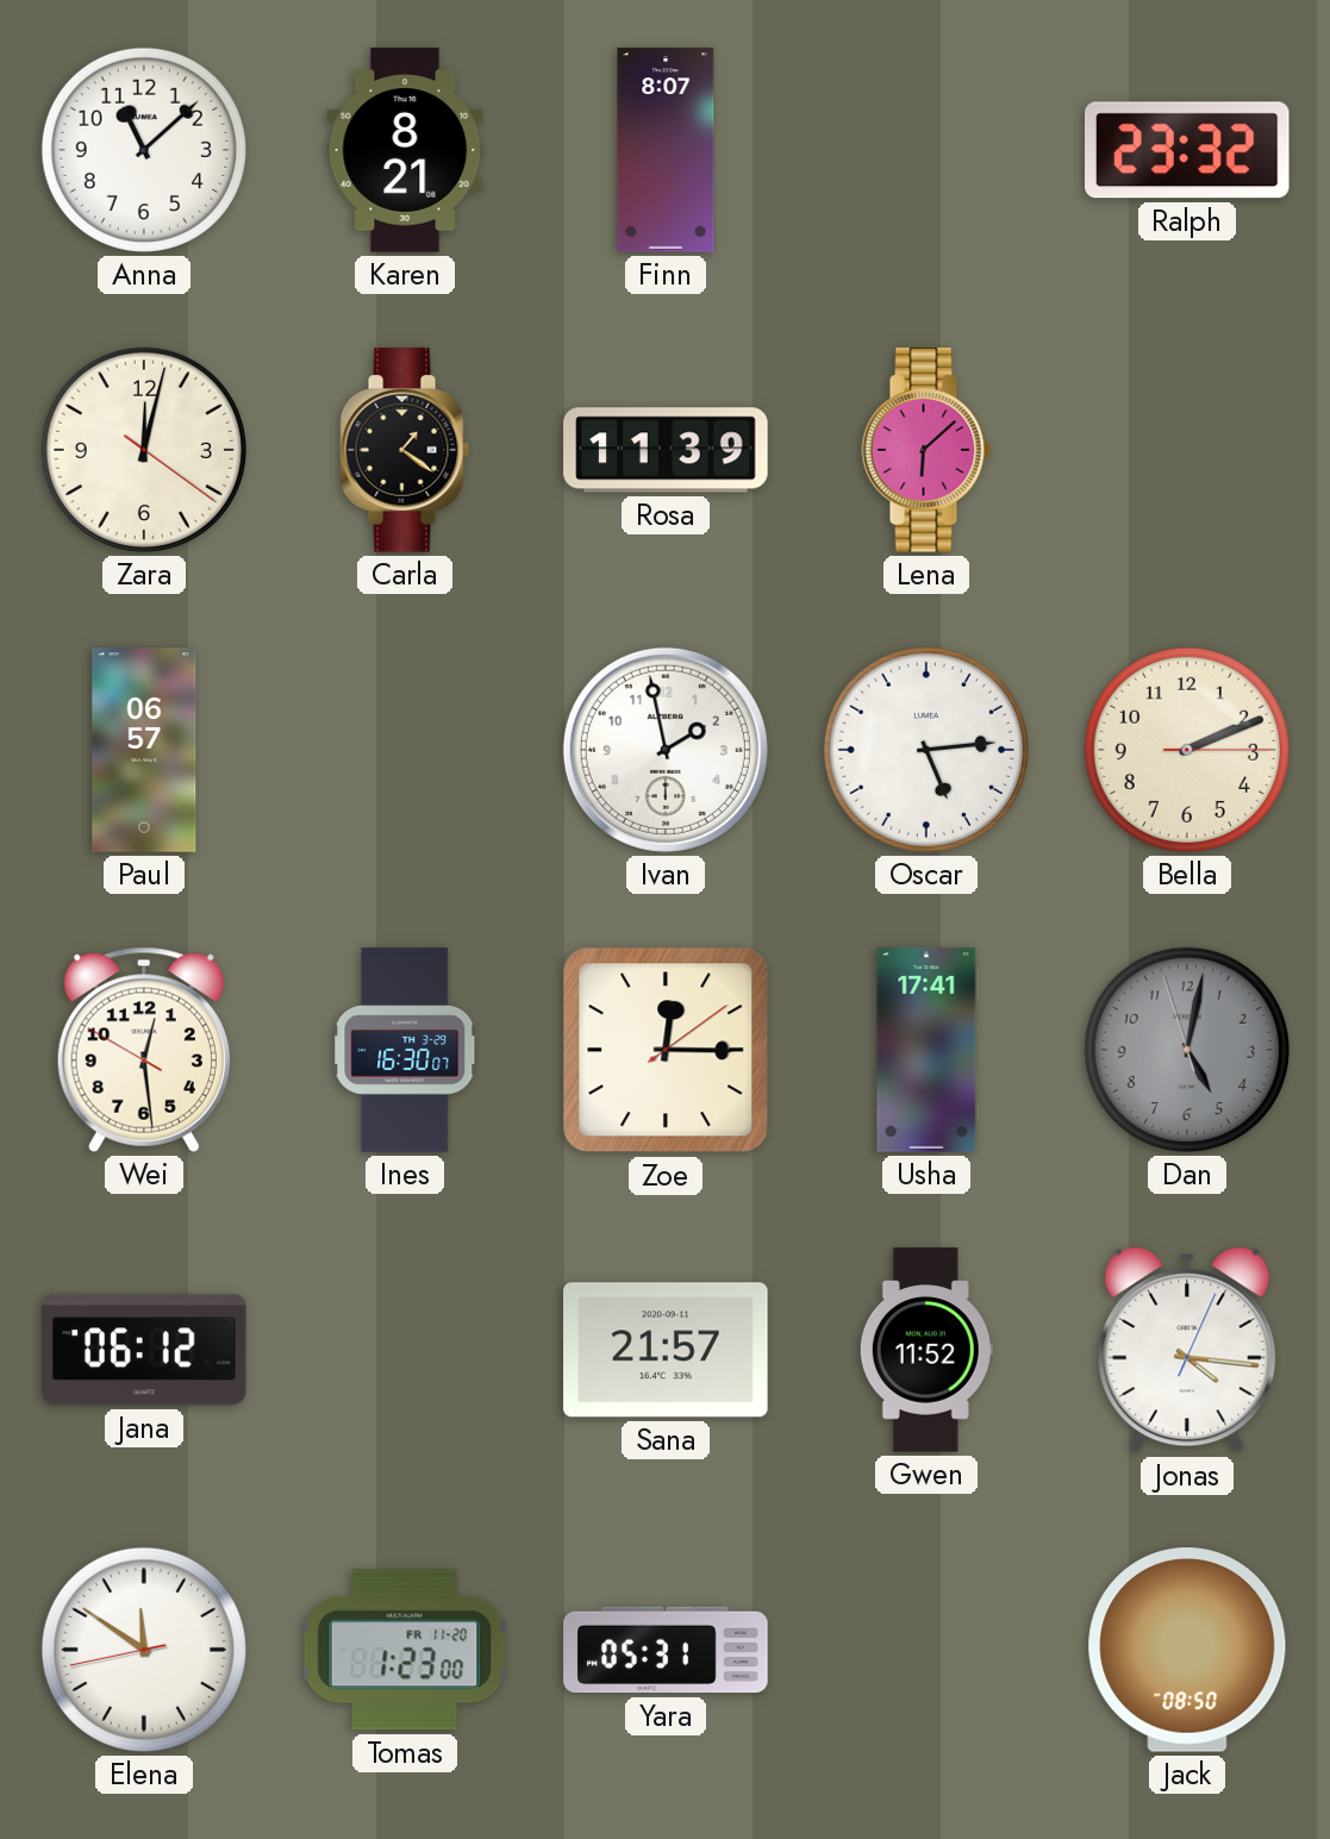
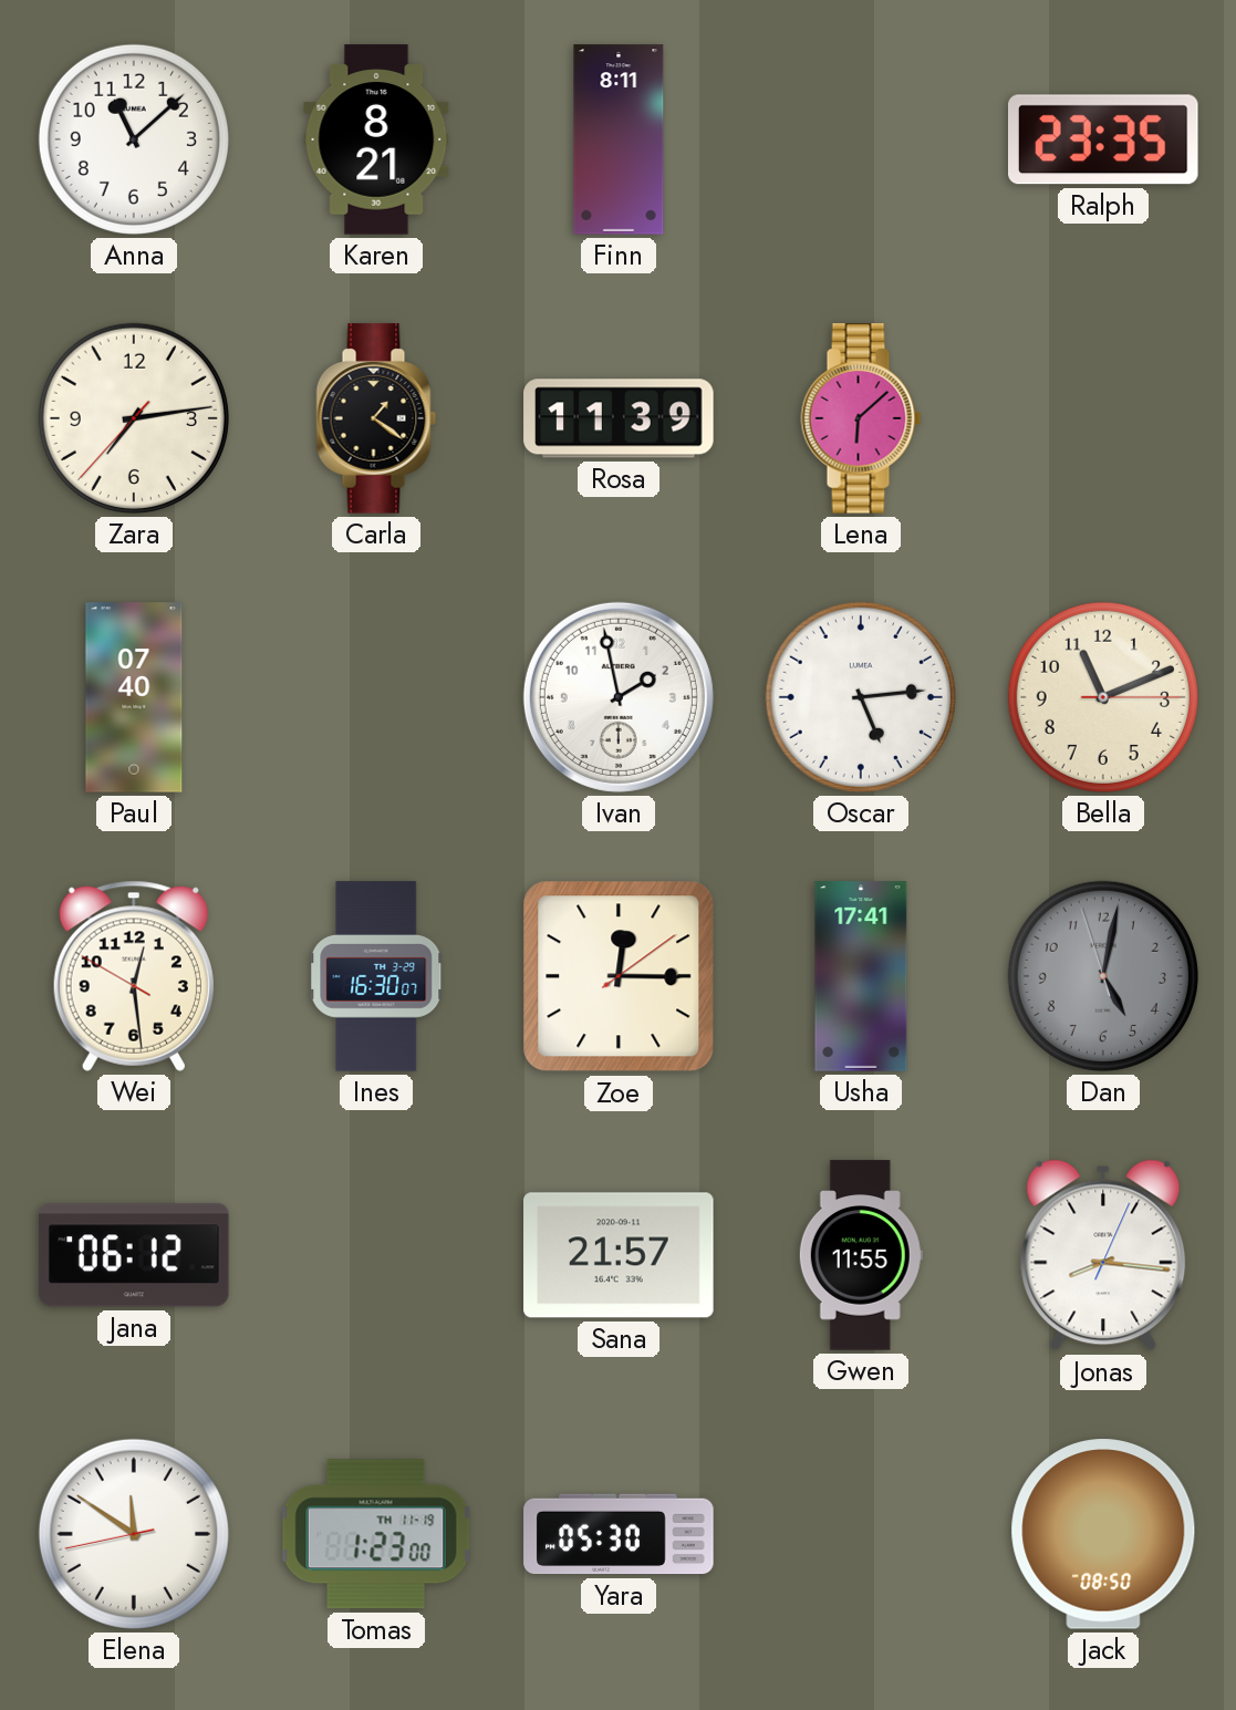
Finn: 8:07 -> 8:11
Ralph: 23:32 -> 23:35
Zara: 12:02 -> 7:13
Paul: 06:57 -> 07:40
Bella: 2:11 -> 11:11
Gwen: 11:52 -> 11:55
Jonas: 4:16 -> 8:16
Tomas date: FR 11-20 -> TH 11-19
Yara: 05:31 -> 05:30
